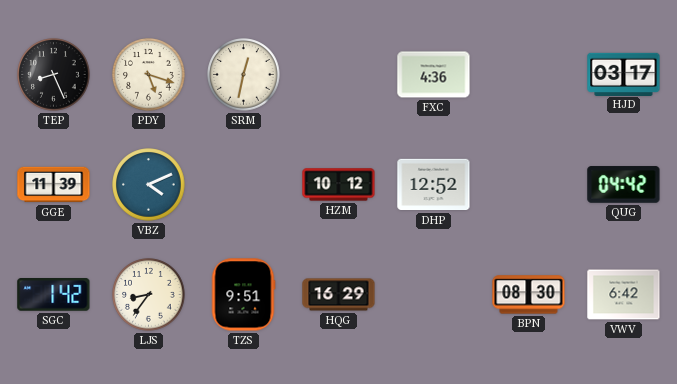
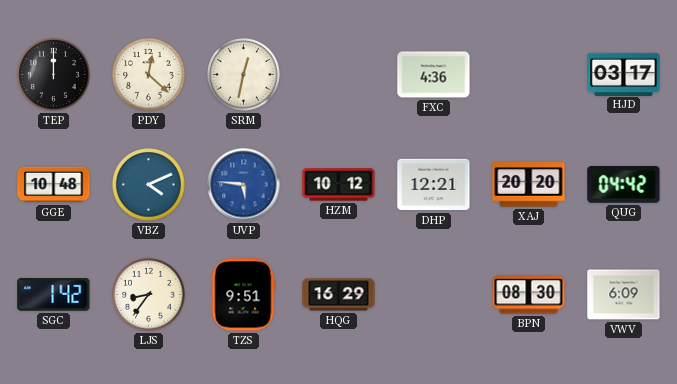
TEP: 8:26 -> 12:00
PDY: 5:18 -> 12:22
GGE: 11:39 -> 10:48
UVP: none -> 5:46
DHP: 12:52 -> 12:21
XAJ: none -> 20:20
VWV: 6:42 -> 6:09
